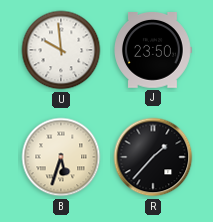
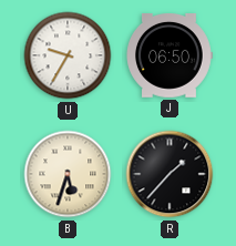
U: 9:59 -> 9:35
J: 23:50 -> 06:50
